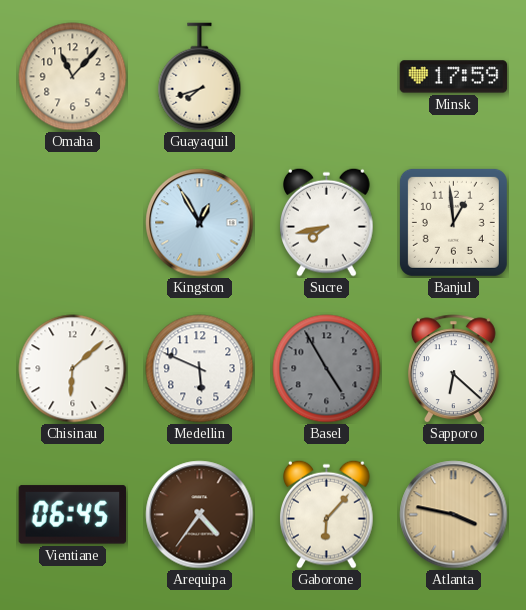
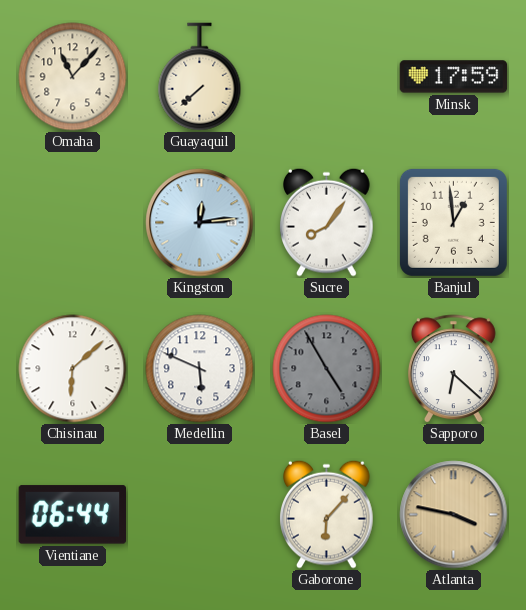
Guayaquil: 7:42 -> 7:38
Kingston: 12:55 -> 12:14
Sucre: 7:43 -> 8:06
Vientiane: 06:45 -> 06:44
Arequipa: 4:36 -> none
